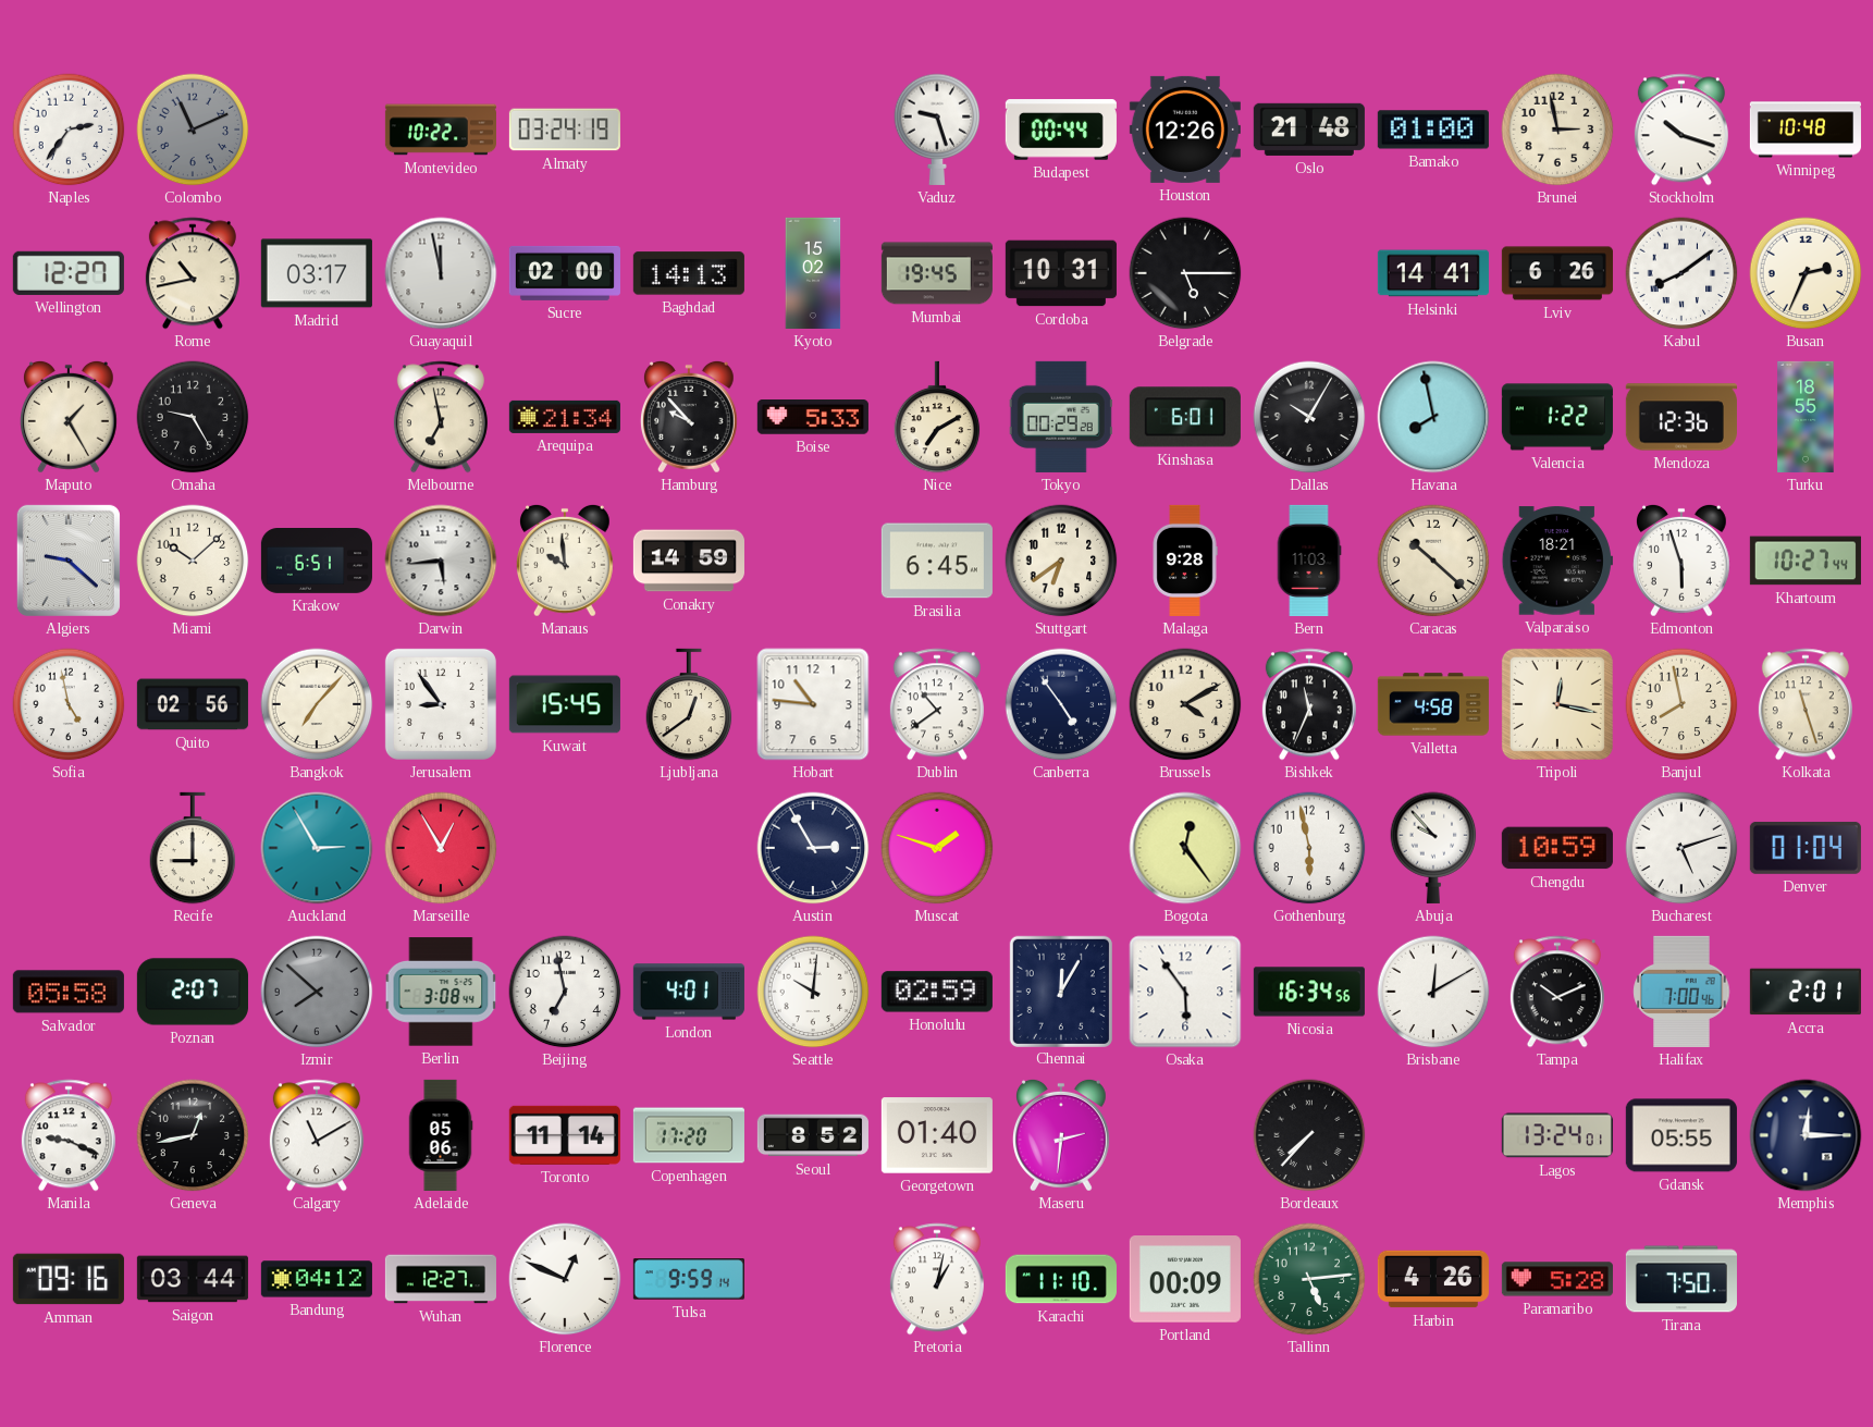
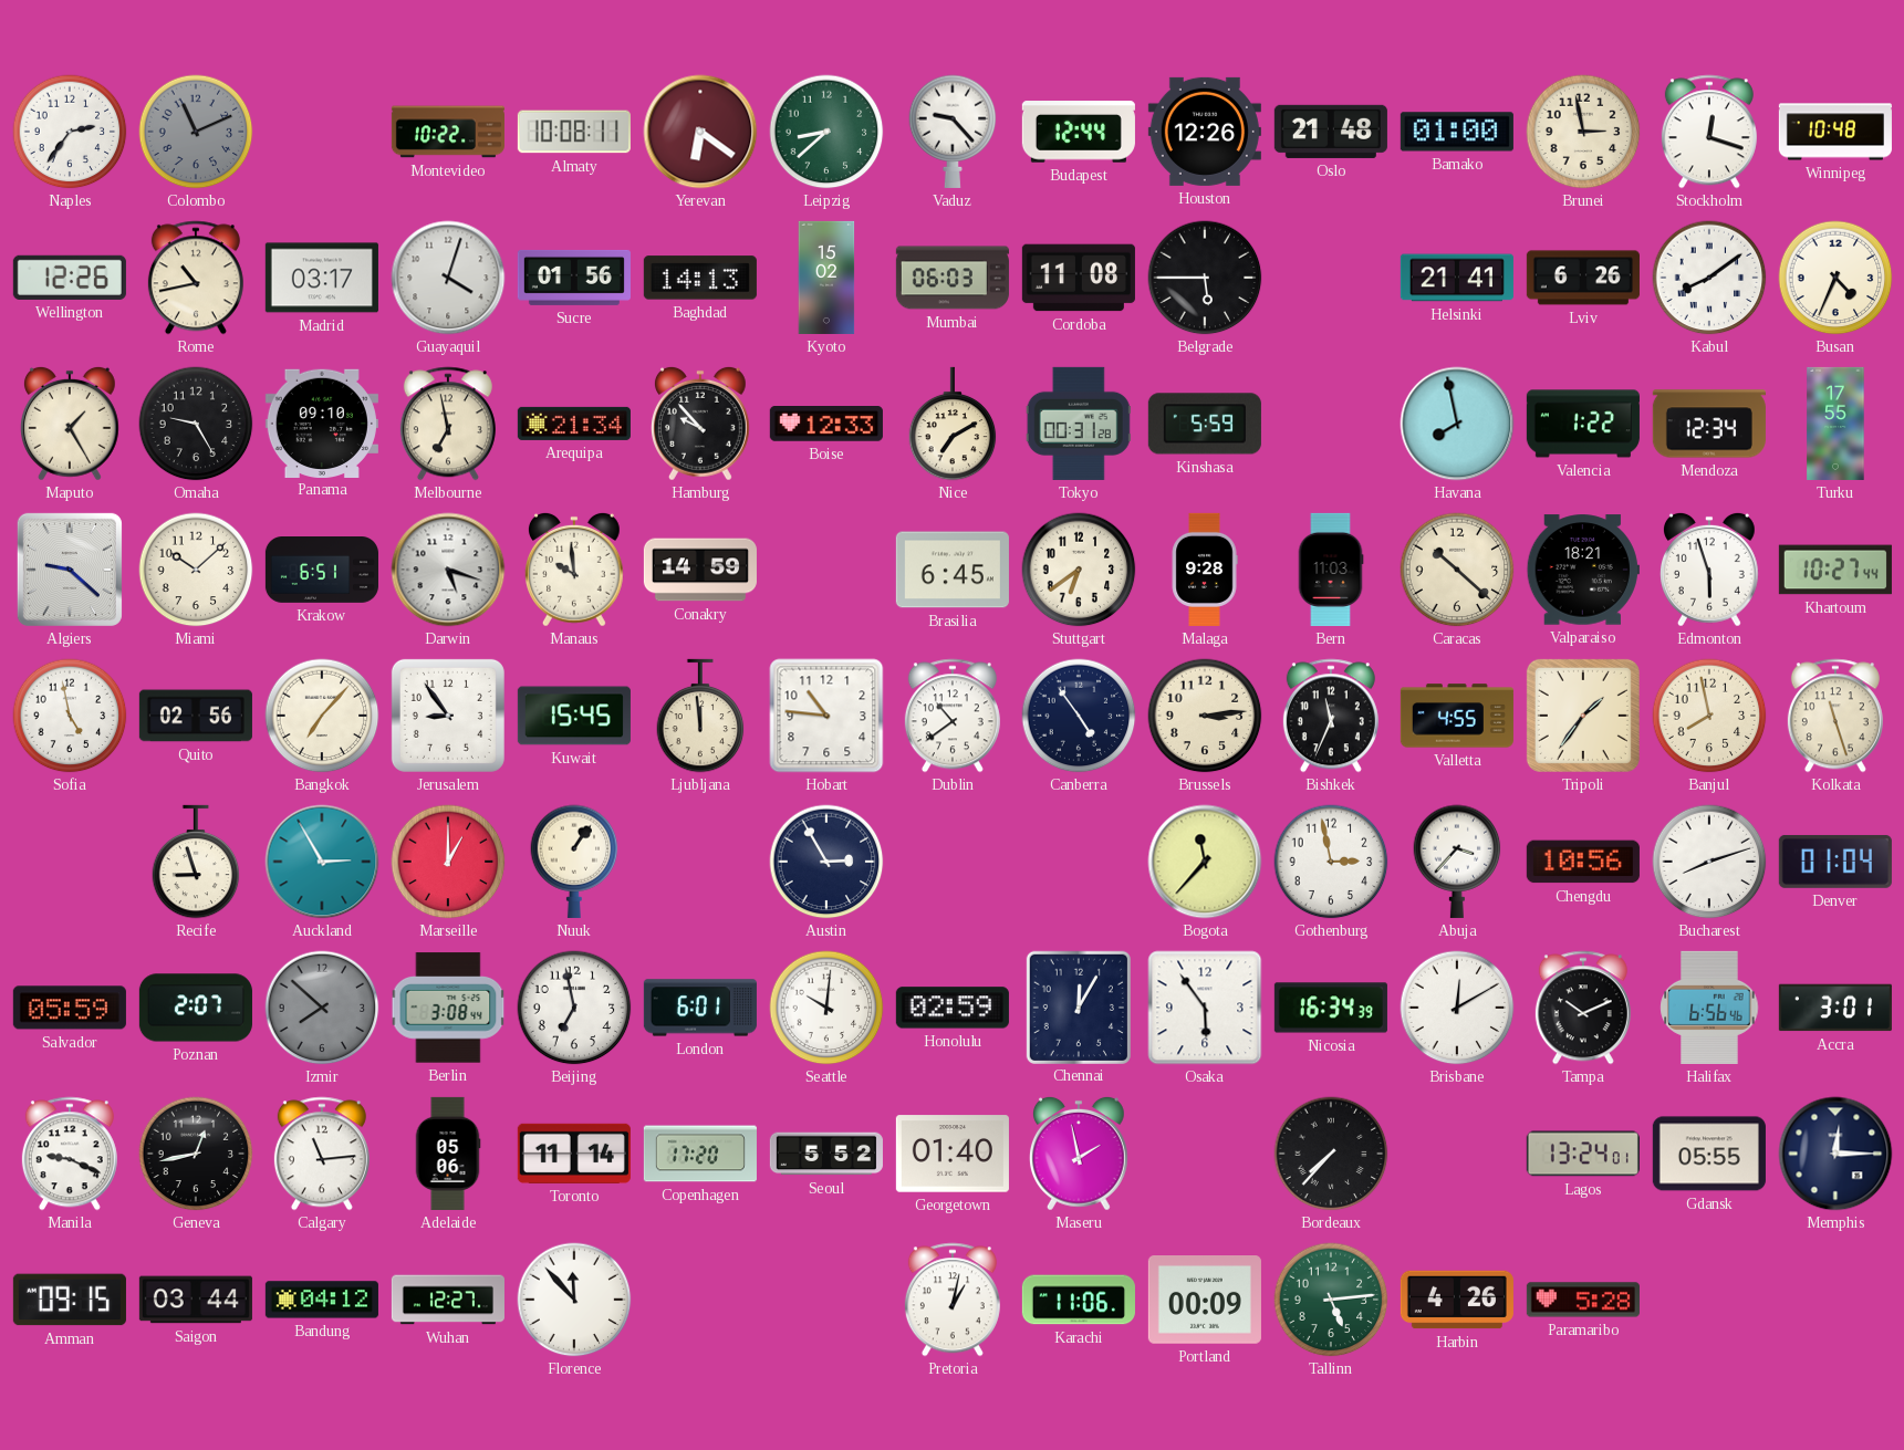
Almaty: 03:24 -> 10:08
Yerevan: none -> 6:21
Leipzig: none -> 8:38
Vaduz: 9:27 -> 9:23
Budapest: 00:44 -> 12:44
Stockholm: 10:18 -> 12:18
Wellington: 12:27 -> 12:26
Guayaquil: 11:58 -> 4:03
Sucre: 02:00 -> 01:56
Mumbai: 19:45 -> 06:03
Cordoba: 10:31 -> 11:08
Belgrade: 5:15 -> 5:45
Helsinki: 14:41 -> 21:41
Busan: 2:34 -> 4:34
Panama: none -> 09:10
Boise: 5:33 -> 12:33
Tokyo: 00:29 -> 00:31
Kinshasa: 6:01 -> 5:59
Dallas: 10:05 -> none
Mendoza: 12:36 -> 12:34
Turku: 18:55 -> 17:55
Darwin: 5:44 -> 5:18
Ljubljana: 12:39 -> 11:59
Brussels: 4:10 -> 3:14
Valletta: 4:58 -> 4:55
Tripoli: 12:17 -> 1:36
Recife: 9:00 -> 8:57
Marseille: 12:55 -> 1:00
Nuuk: none -> 1:06
Muscat: 1:48 -> none
Bogota: 12:24 -> 11:37
Gothenburg: 5:58 -> 2:58
Abuja: 9:53 -> 3:37
Chengdu: 10:59 -> 10:56
Bucharest: 5:12 -> 8:12
Salvador: 05:58 -> 05:59
London: 4:01 -> 6:01
Nicosia: 16:34:56 -> 16:34:39
Halifax: 7:00 -> 6:56
Accra: 2:01 -> 3:01
Calgary: 11:10 -> 11:14
Seoul: 8:52 -> 5:52
Maseru: 2:31 -> 1:58
Amman: 09:16 -> 09:15
Florence: 12:49 -> 11:53
Tulsa: 9:59 -> none
Karachi: 11:10 -> 11:06
Tirana: 7:50 -> none
